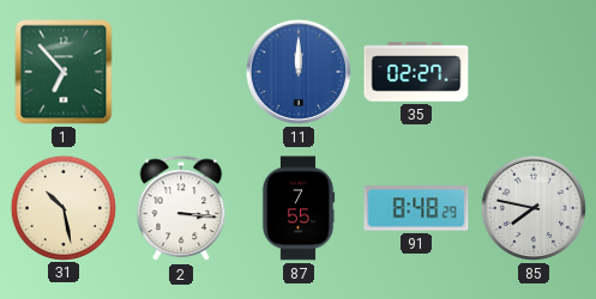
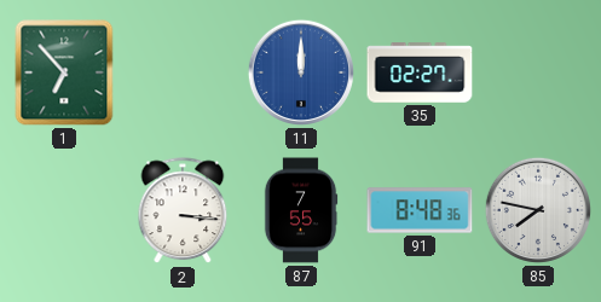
31: 10:28 -> none
91: 8:48:29 -> 8:48:36
